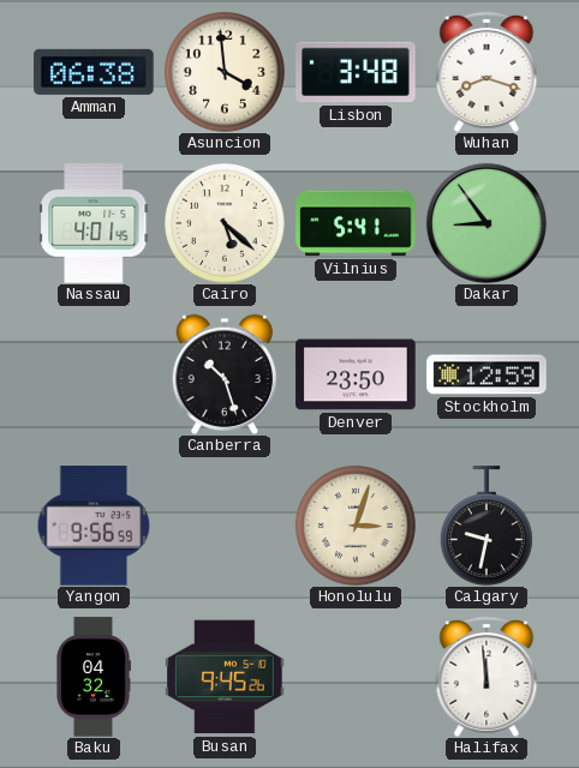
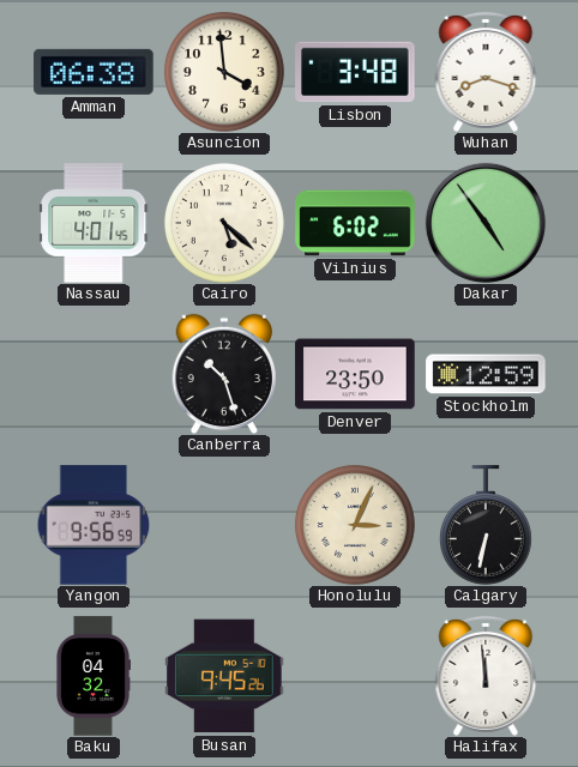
Vilnius: 5:41 -> 6:02
Dakar: 8:54 -> 4:54
Honolulu: 3:03 -> 3:04
Calgary: 9:32 -> 6:32
